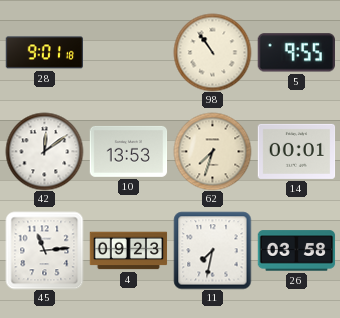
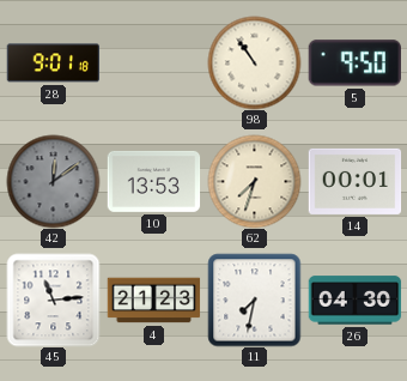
5: 9:55 -> 9:50
42 dial: white -> grey
4: 09:23 -> 21:23
26: 03:58 -> 04:30
